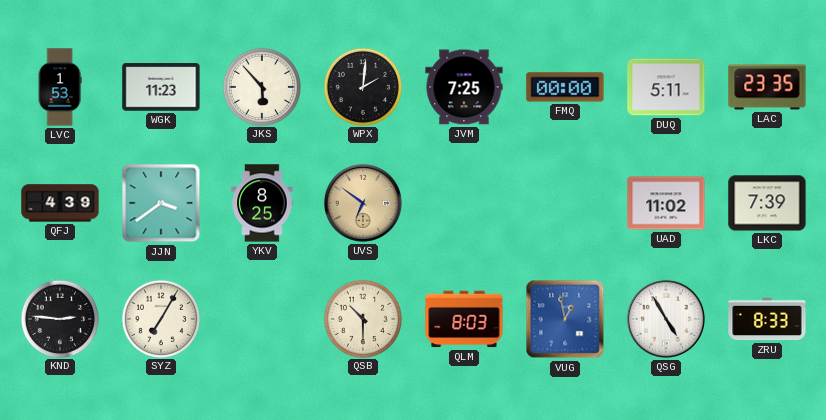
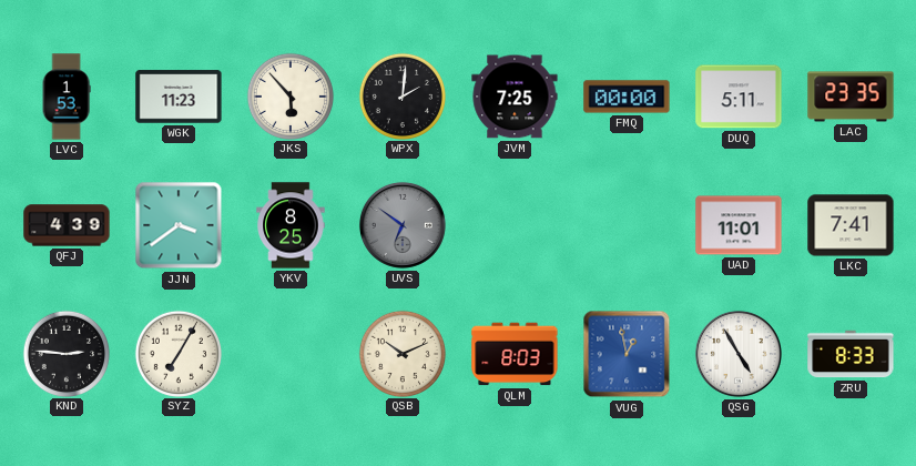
UVS dial: champagne -> grey
UAD: 11:02 -> 11:01
LKC: 7:39 -> 7:41
QSB: 10:30 -> 10:11
